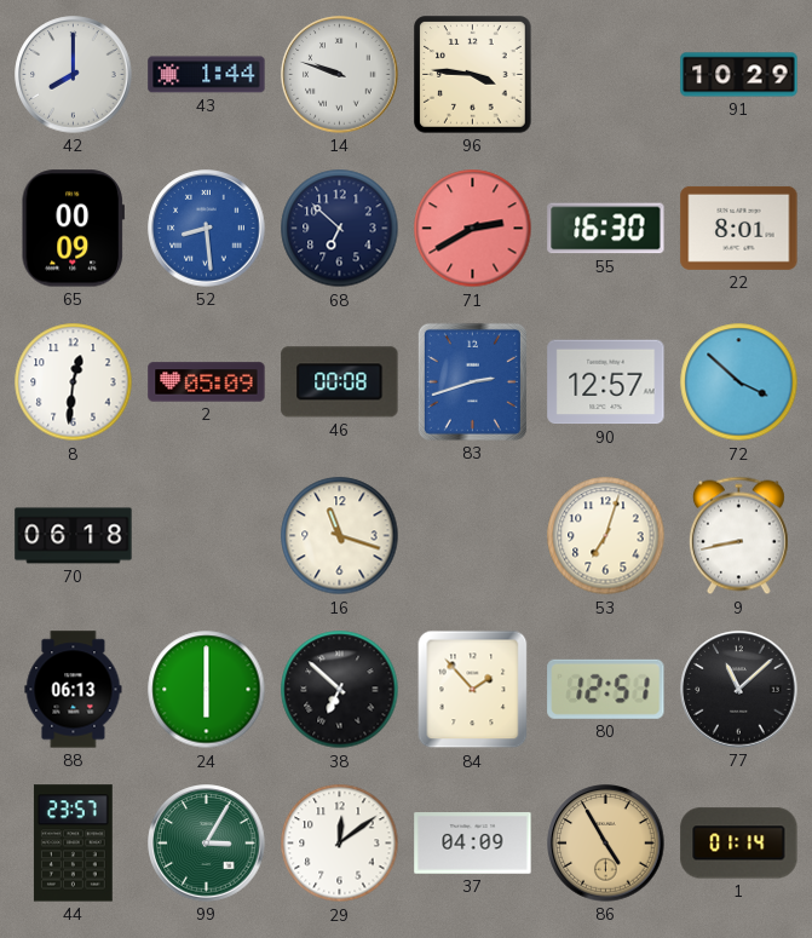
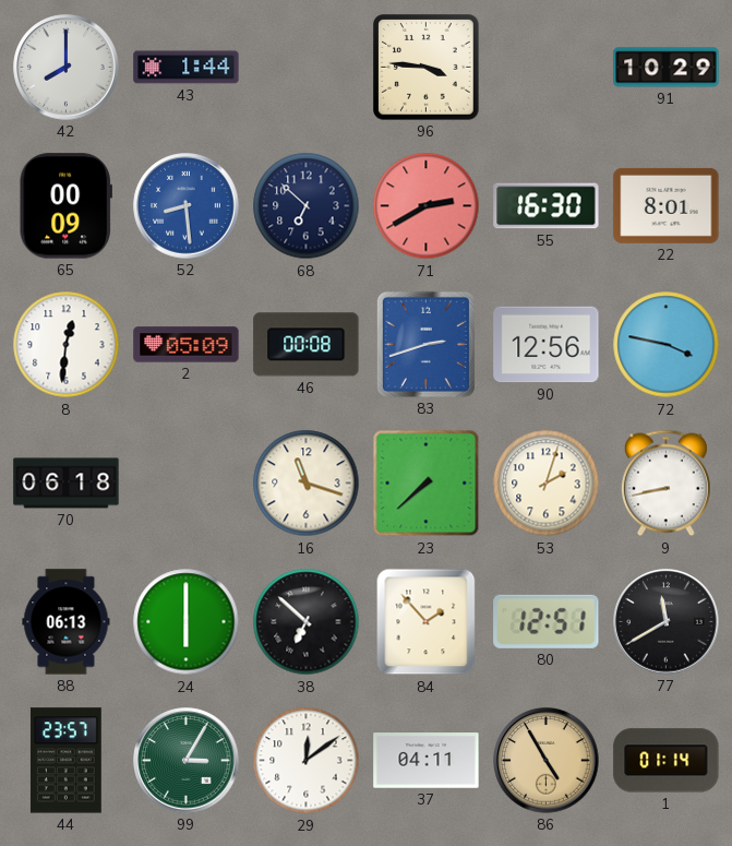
14: 9:48 -> none
90: 12:57 -> 12:56
72: 3:52 -> 3:47
23: none -> 7:38
53: 7:03 -> 2:03
77: 11:08 -> 11:40
37: 04:09 -> 04:11
